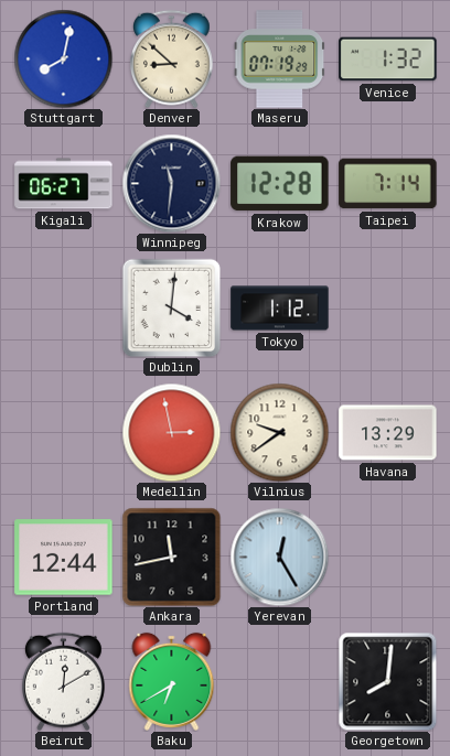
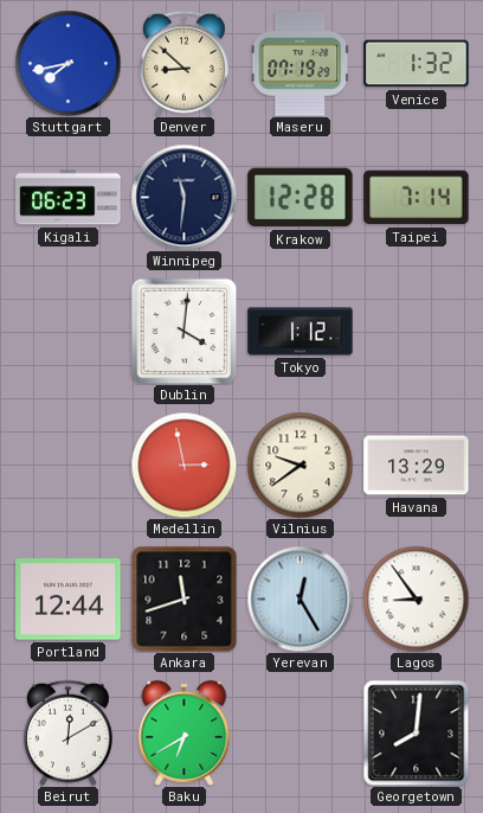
Stuttgart: 8:02 -> 7:43
Kigali: 06:27 -> 06:23
Ankara: 11:43 -> 11:42
Lagos: none -> 8:54
